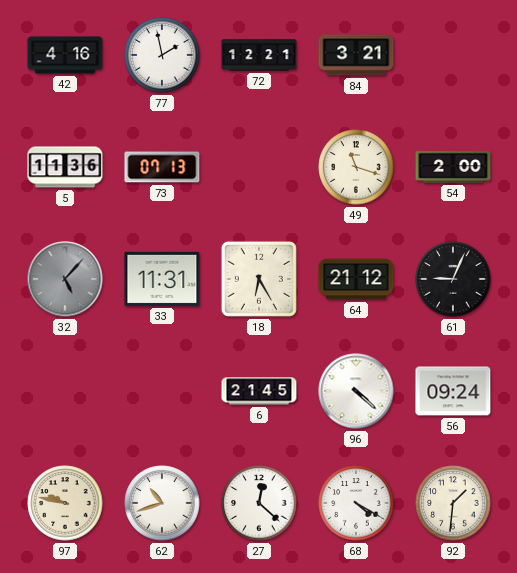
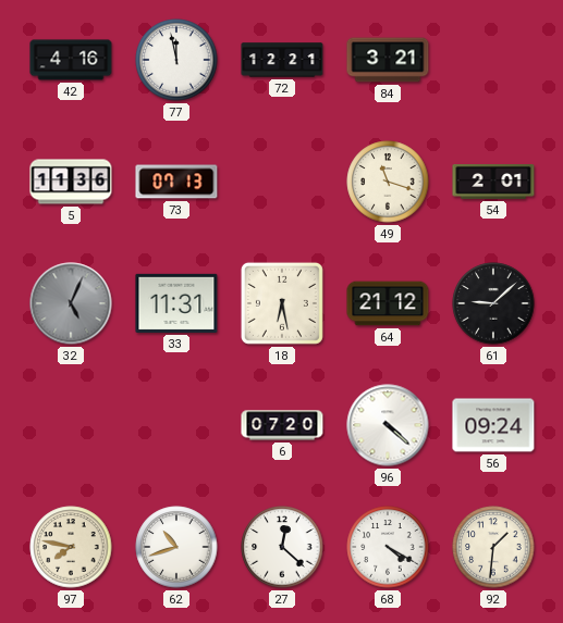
77: 1:58 -> 11:58
54: 2:00 -> 2:01
32: 5:07 -> 5:04
18: 6:25 -> 6:28
61: 9:04 -> 9:08
6: 21:45 -> 07:20
97: 9:47 -> 7:47
